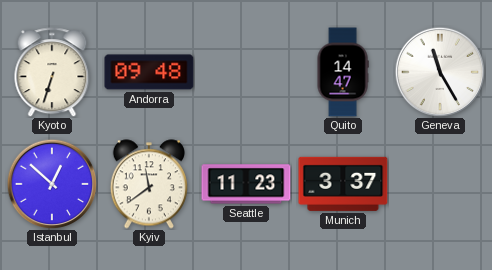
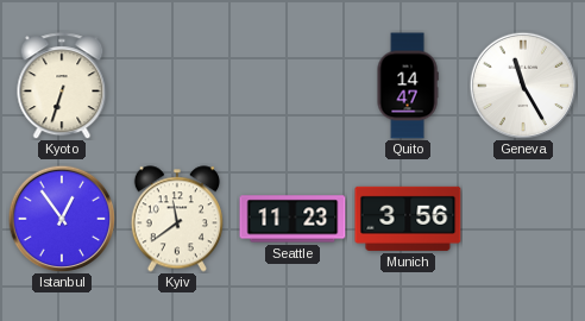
Andorra: 09:48 -> none
Istanbul: 12:52 -> 12:54
Munich: 3:37 -> 3:56
